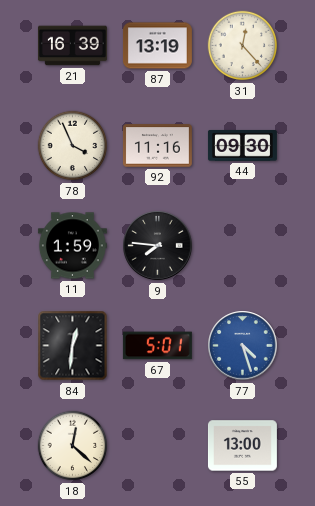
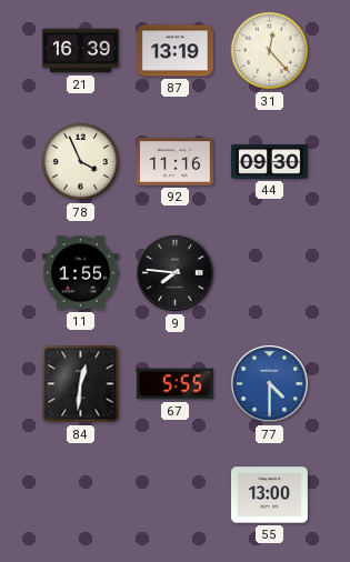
11: 1:59 -> 1:55
67: 5:01 -> 5:55
77: 4:27 -> 4:30
18: 12:22 -> none
